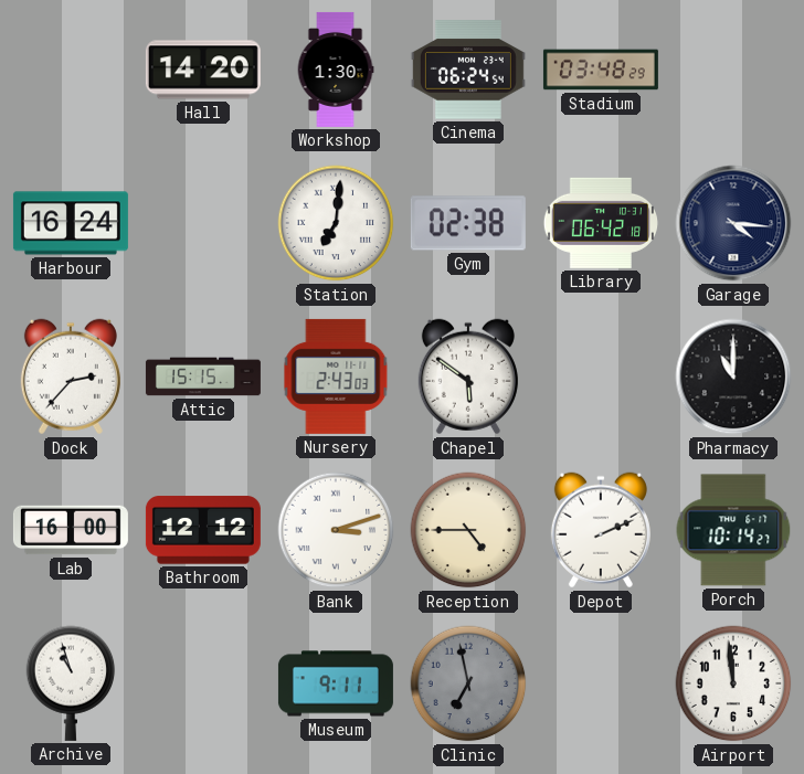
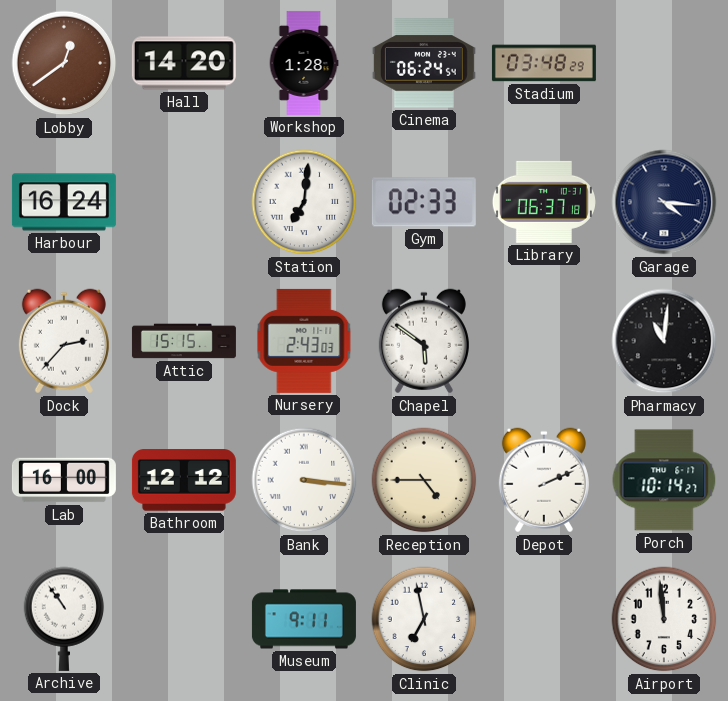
Lobby: none -> 12:39
Workshop: 1:30 -> 1:28
Gym: 02:38 -> 02:33
Library: 06:42 -> 06:37
Pharmacy: 11:00 -> 11:01
Bank: 3:12 -> 3:16
Archive: 10:57 -> 10:54
Clinic dial: grey -> white
